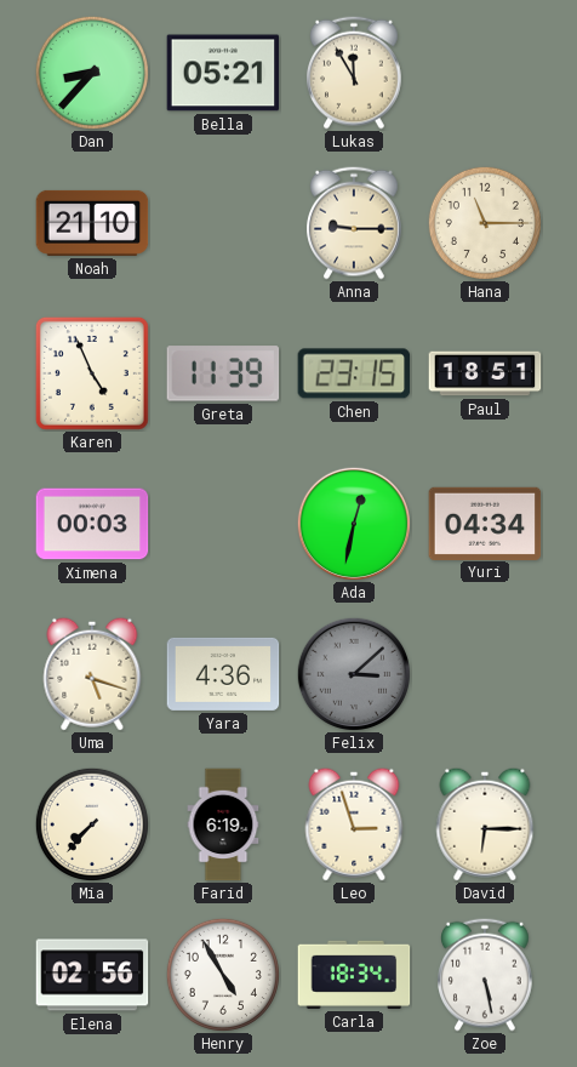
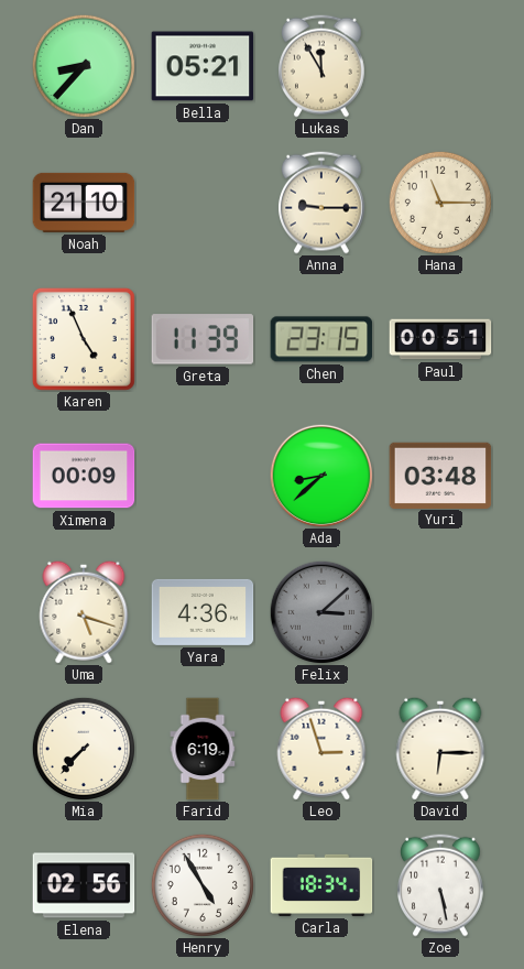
Paul: 18:51 -> 00:51
Ximena: 00:03 -> 00:09
Ada: 12:32 -> 8:38
Yuri: 04:34 -> 03:48
